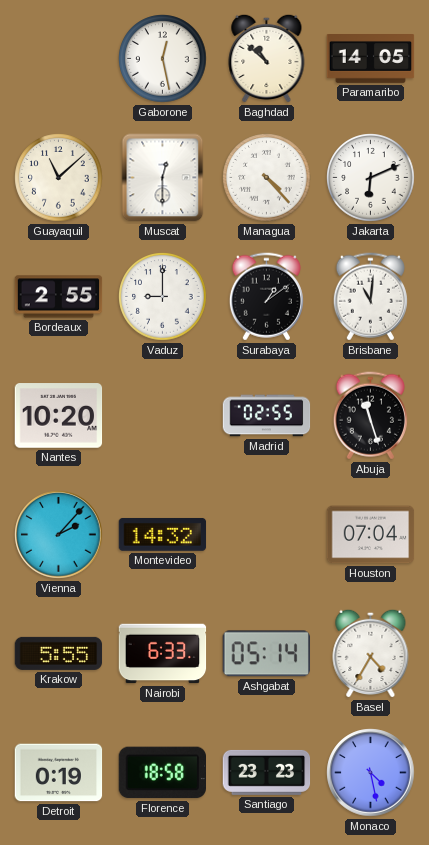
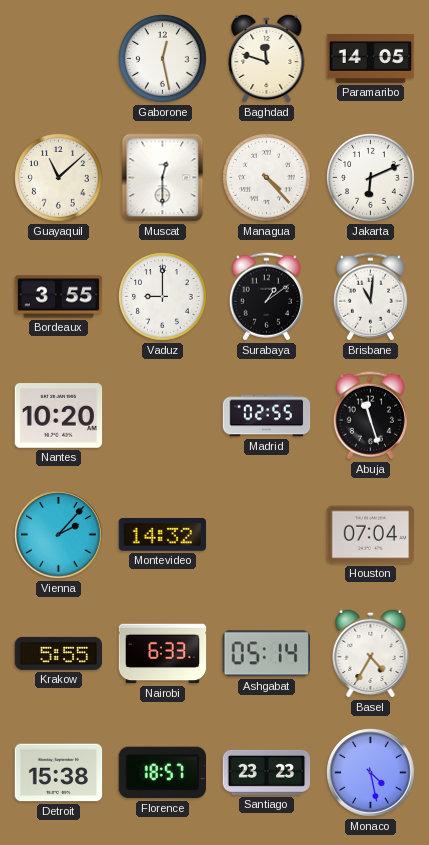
Baghdad: 10:52 -> 11:48
Bordeaux: 2:55 -> 3:55
Detroit: 0:19 -> 15:38
Florence: 18:58 -> 18:57
